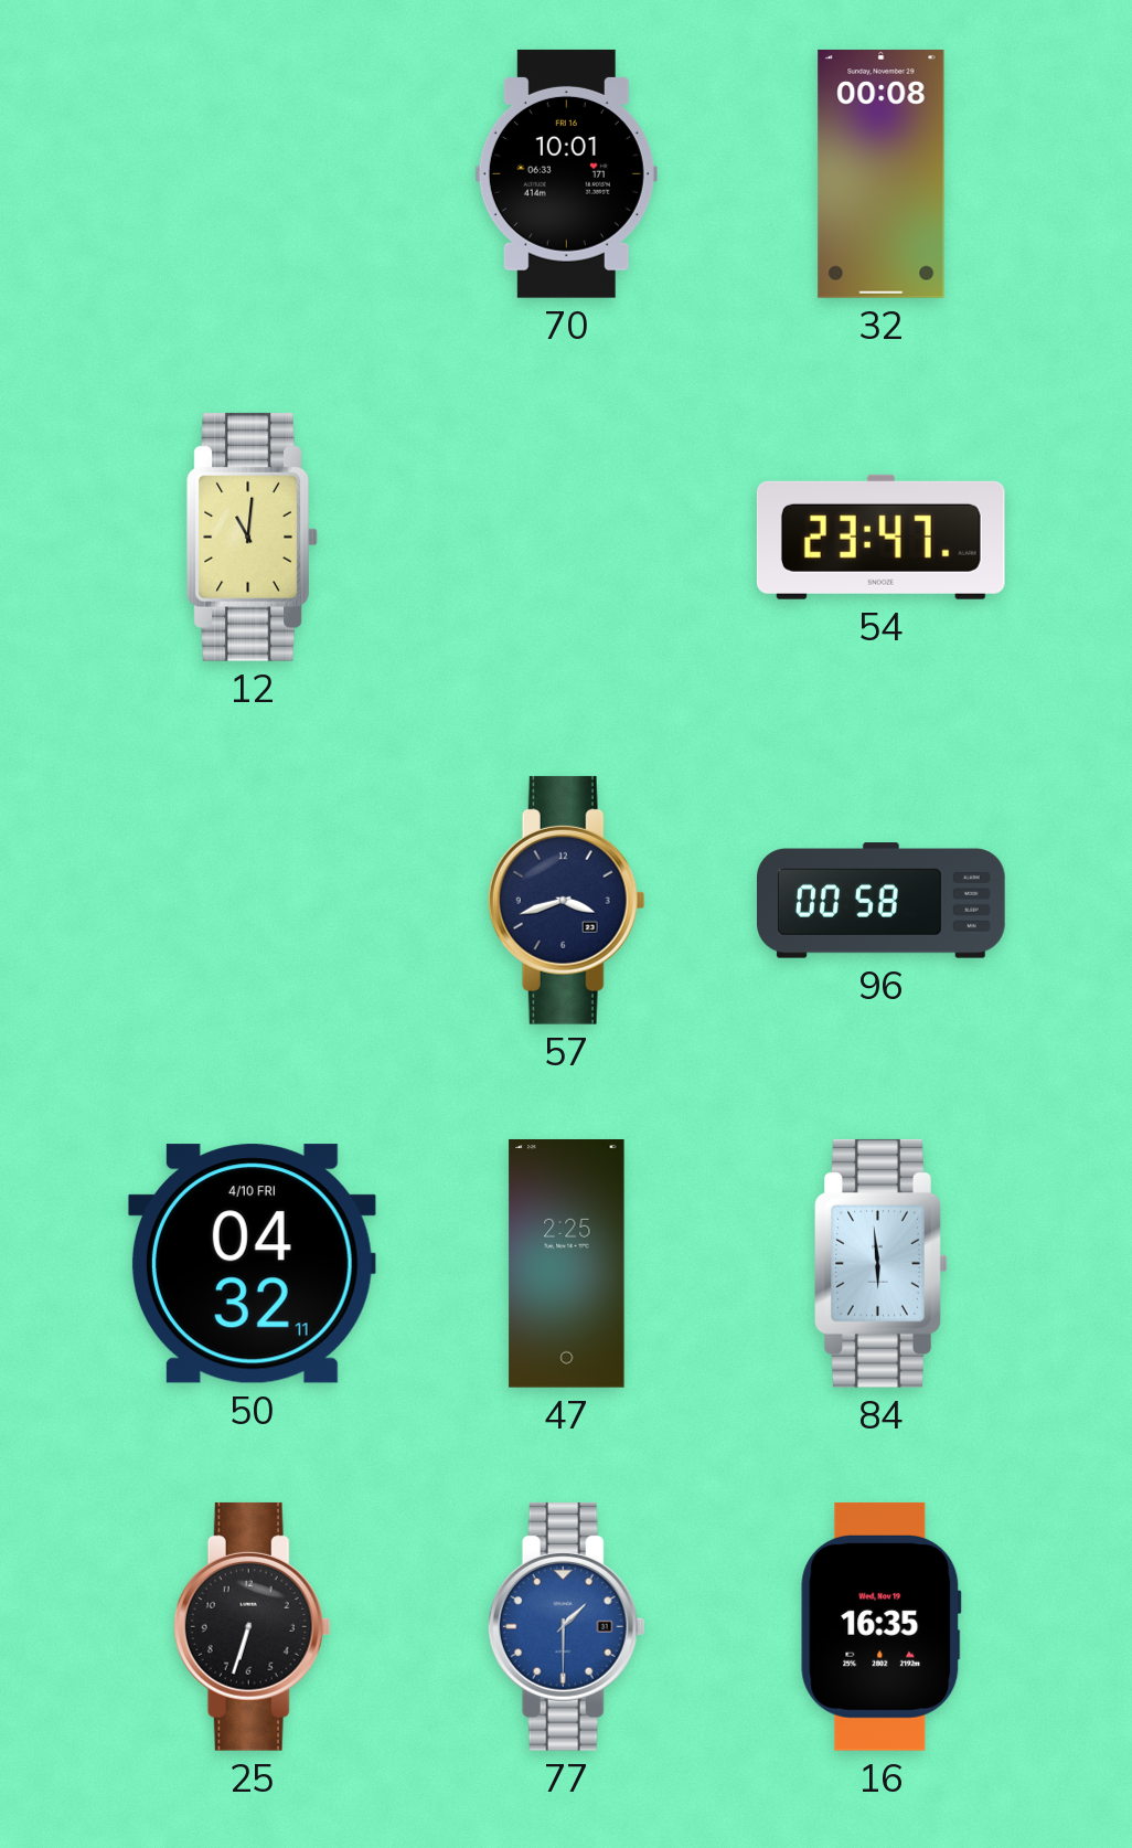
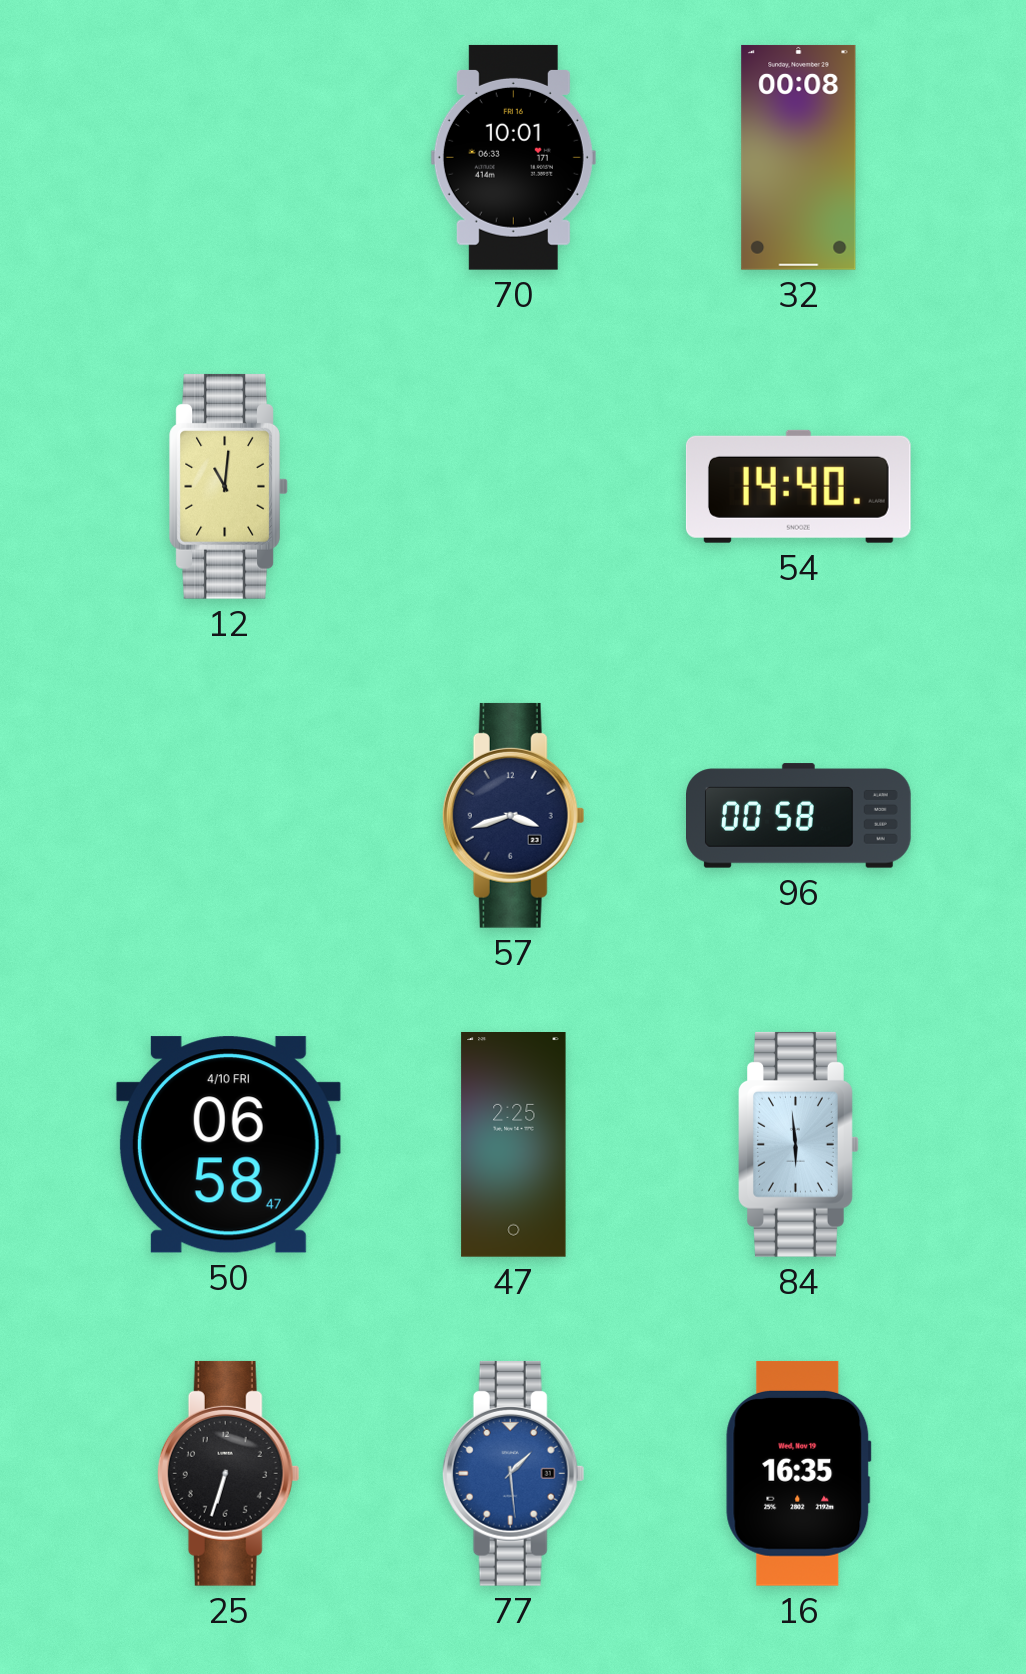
54: 23:47 -> 14:40
50: 04:32 -> 06:58
77: 1:30 -> 1:29
